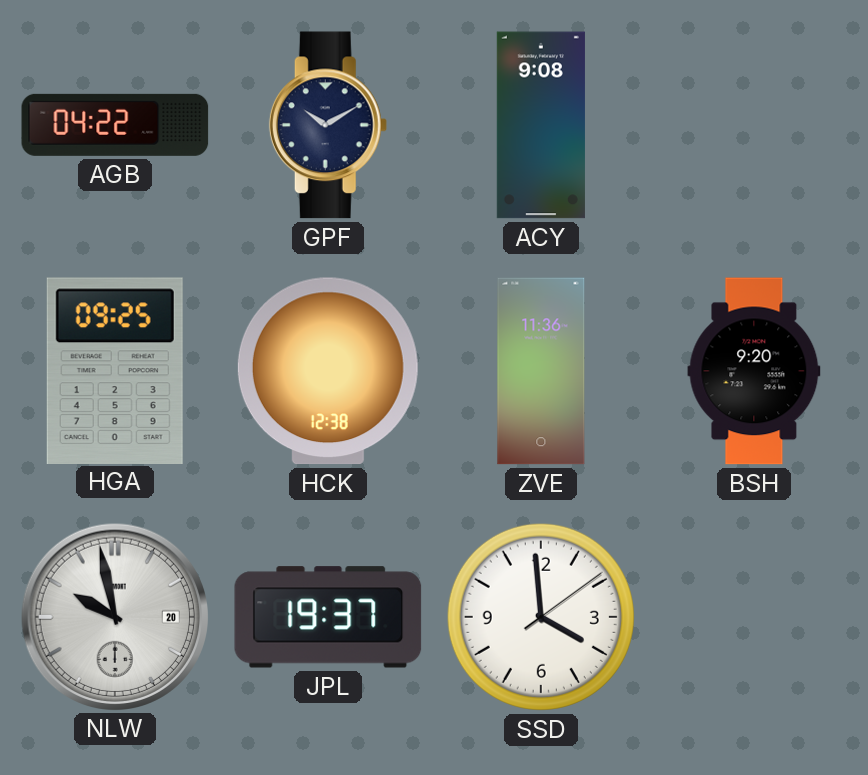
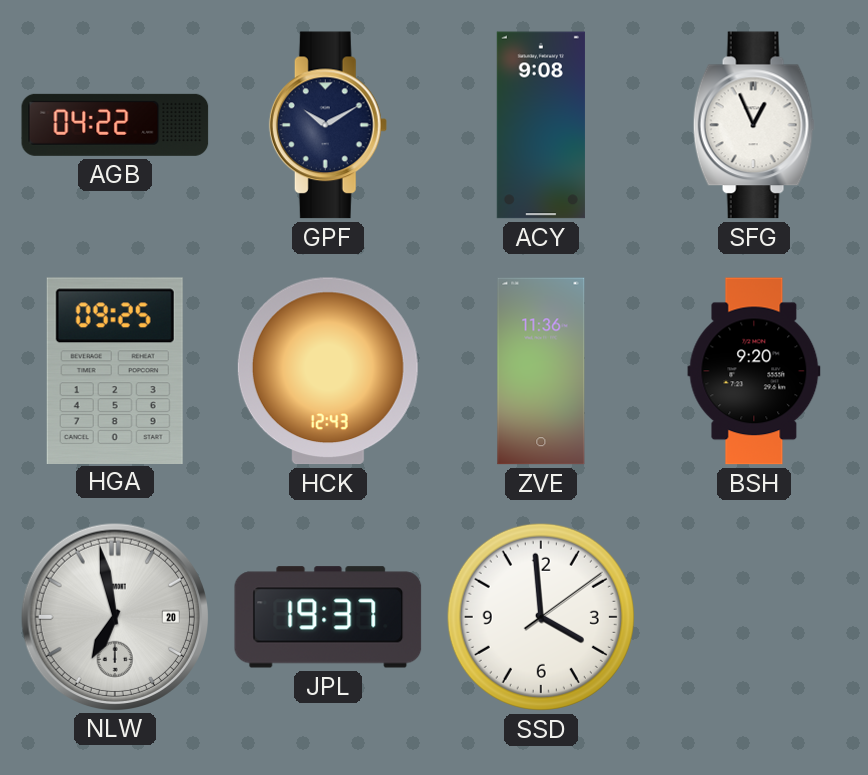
SFG: none -> 12:56
HCK: 12:38 -> 12:43
NLW: 9:58 -> 6:58
